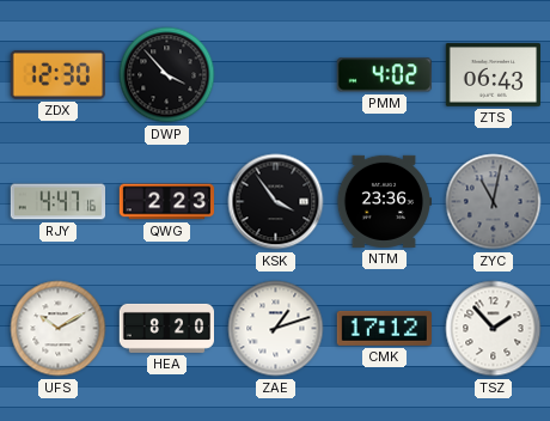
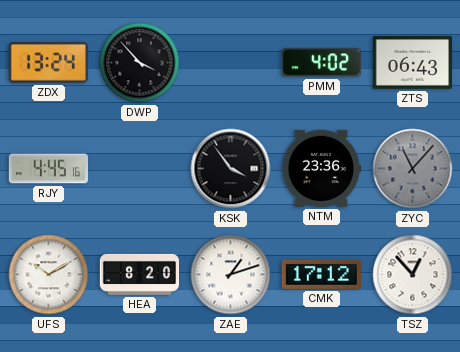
ZDX: 12:30 -> 13:24
RJY: 4:47 -> 4:45
QWG: 2:23 -> none
ZYC: 11:02 -> 11:07
TSZ: 1:53 -> 12:53
